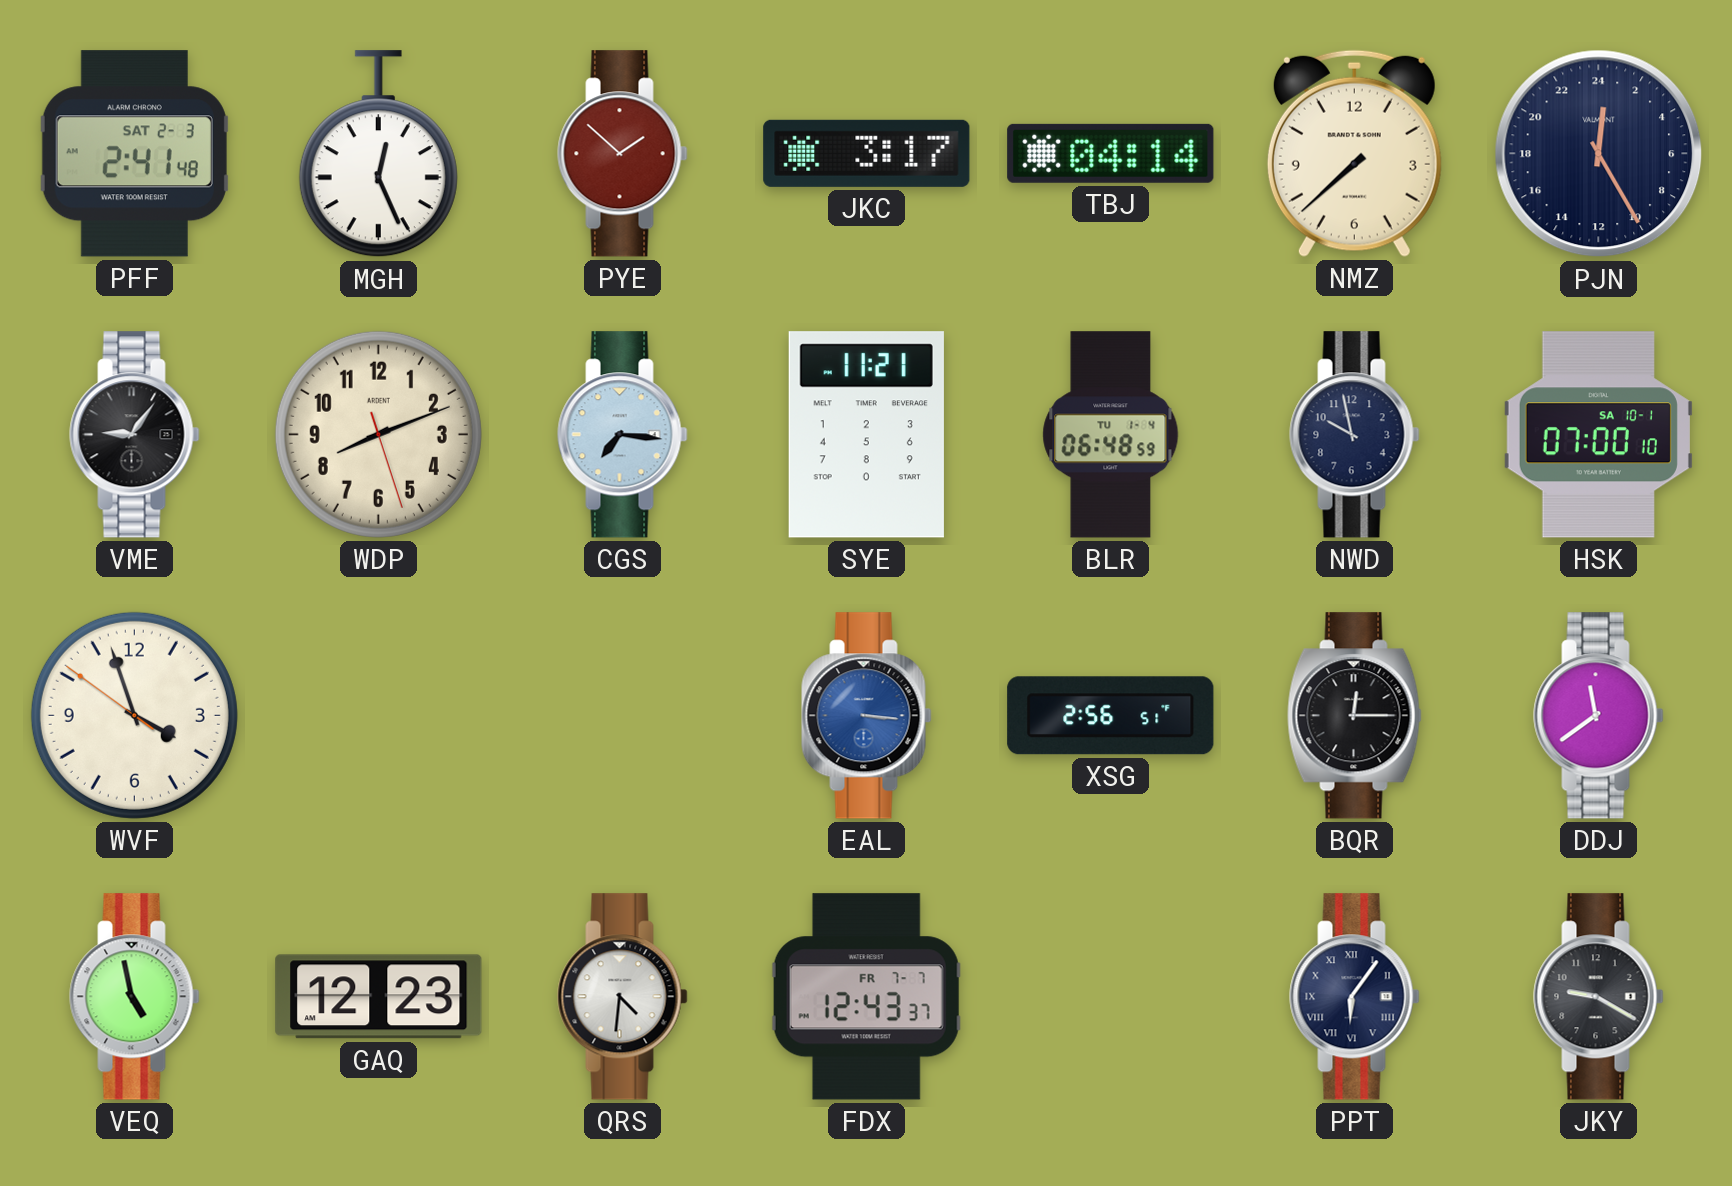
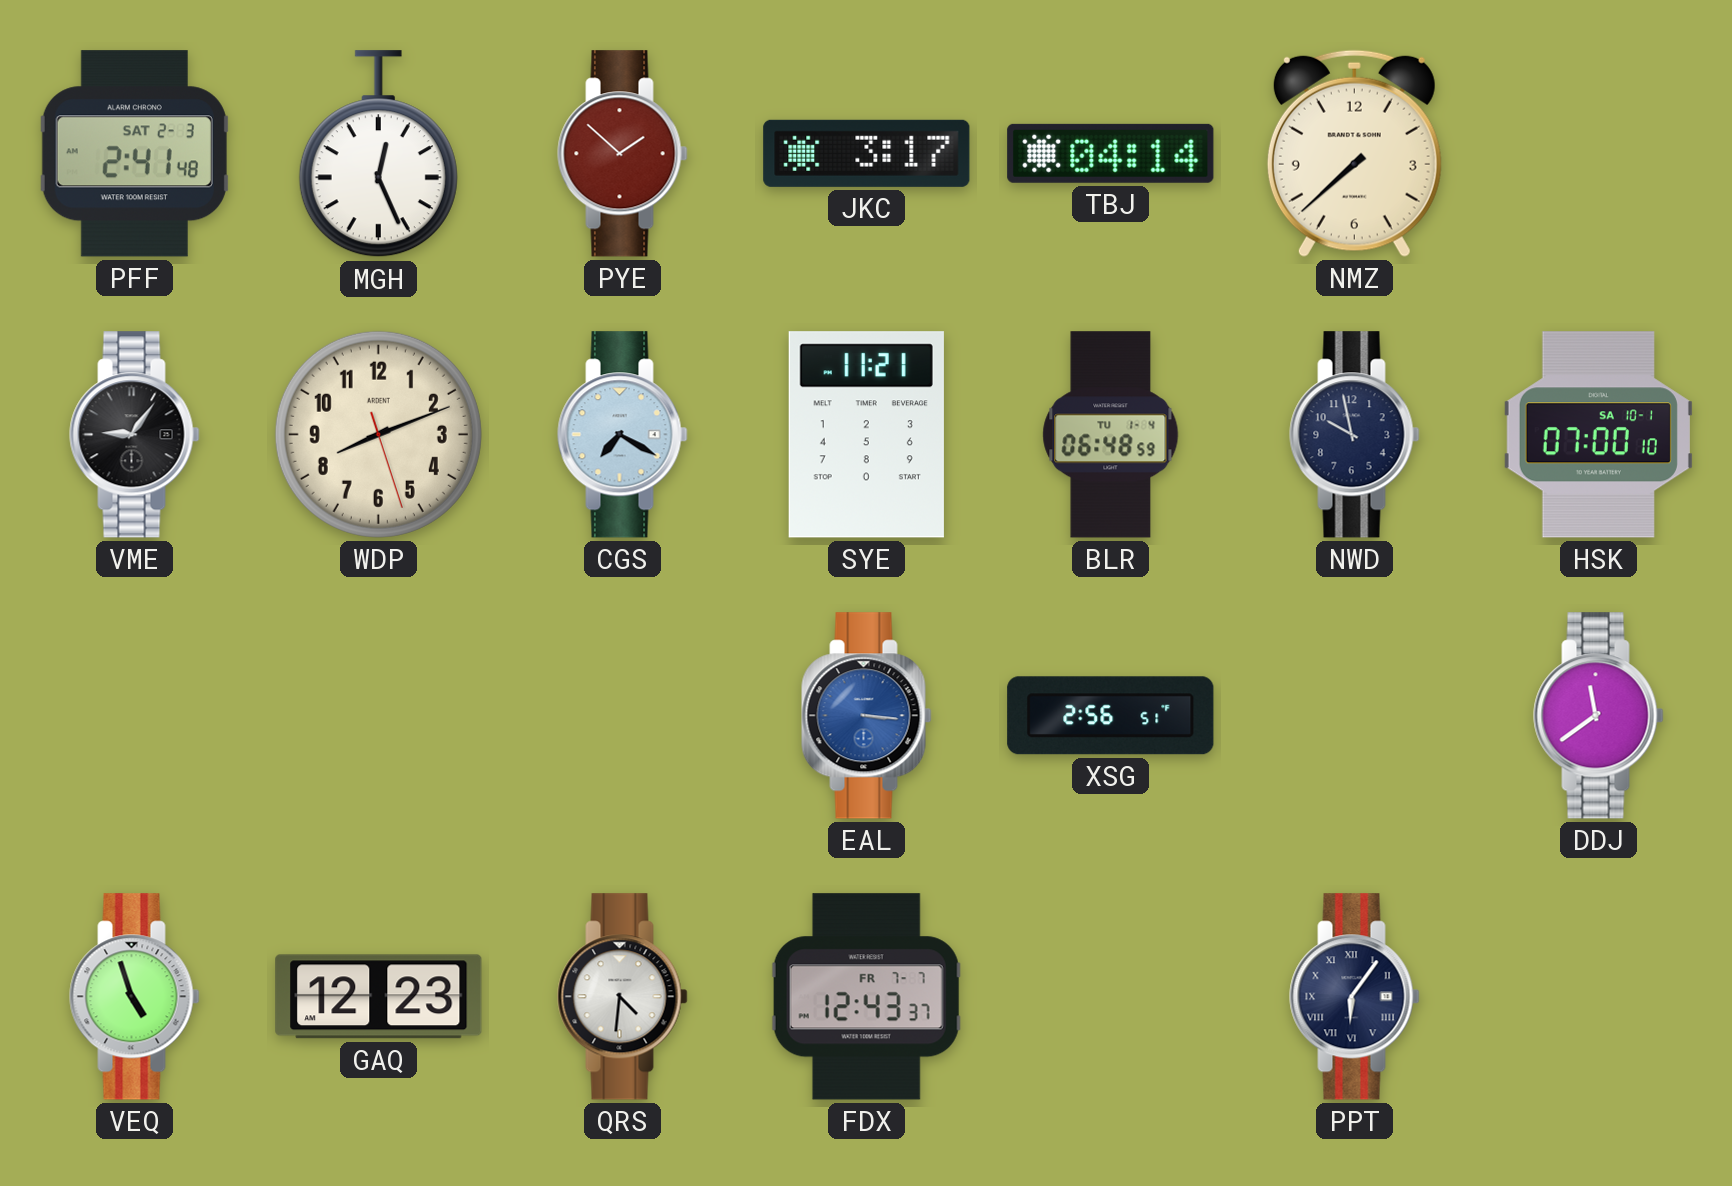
PJN: 0:25 -> none
CGS: 7:16 -> 7:20
WVF: 3:56 -> none
BQR: 12:15 -> none
VEQ: 4:58 -> 4:57
JKY: 9:20 -> none
